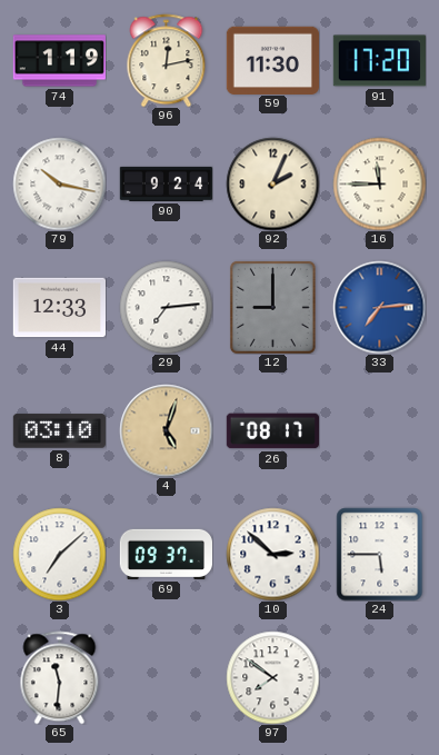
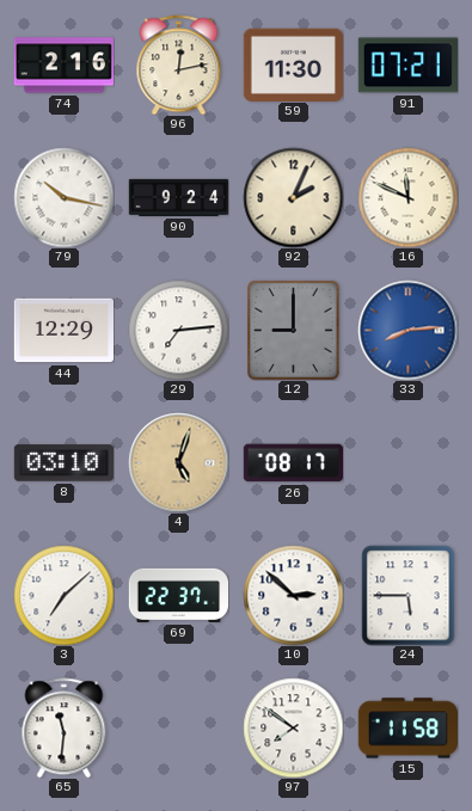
74: 1:19 -> 2:16
91: 17:20 -> 07:21
16: 11:45 -> 11:49
44: 12:33 -> 12:29
33: 7:14 -> 8:14
69: 09:37 -> 22:37
15: none -> 11:58
